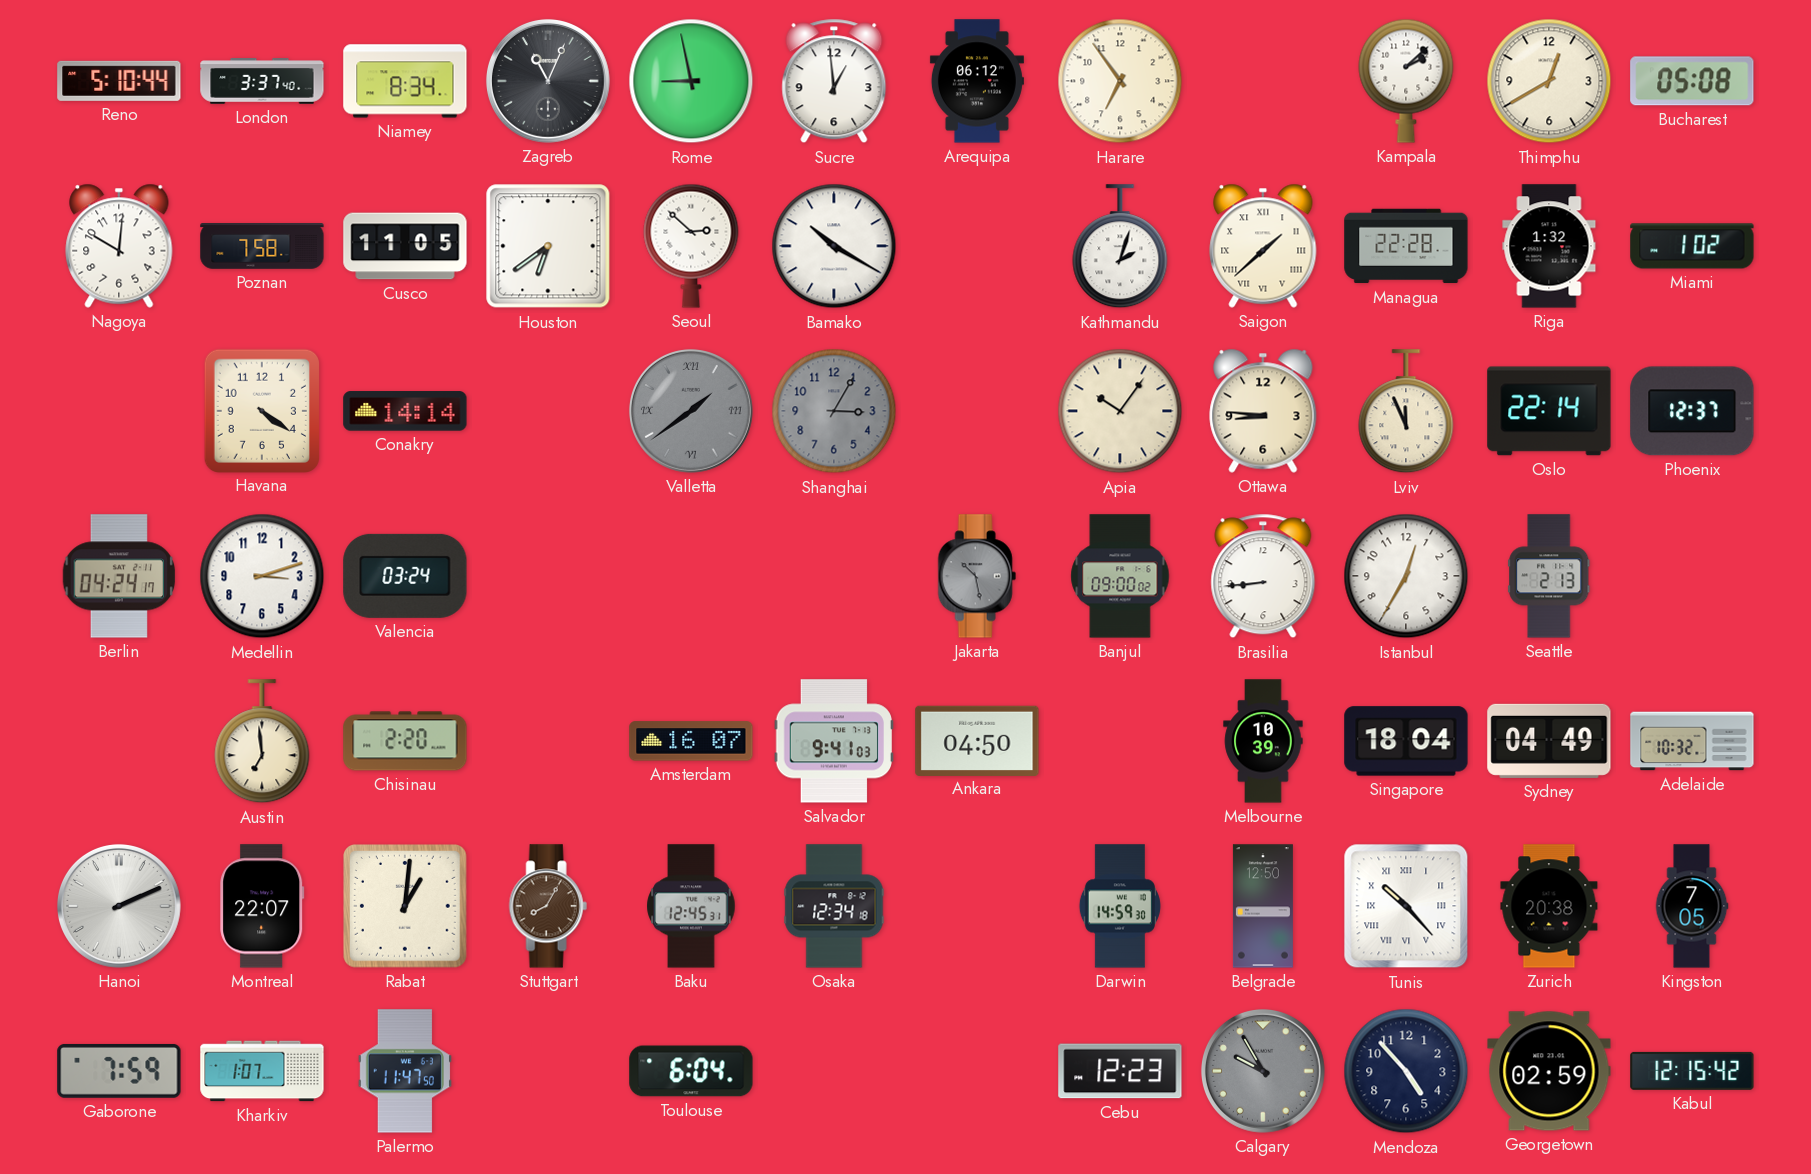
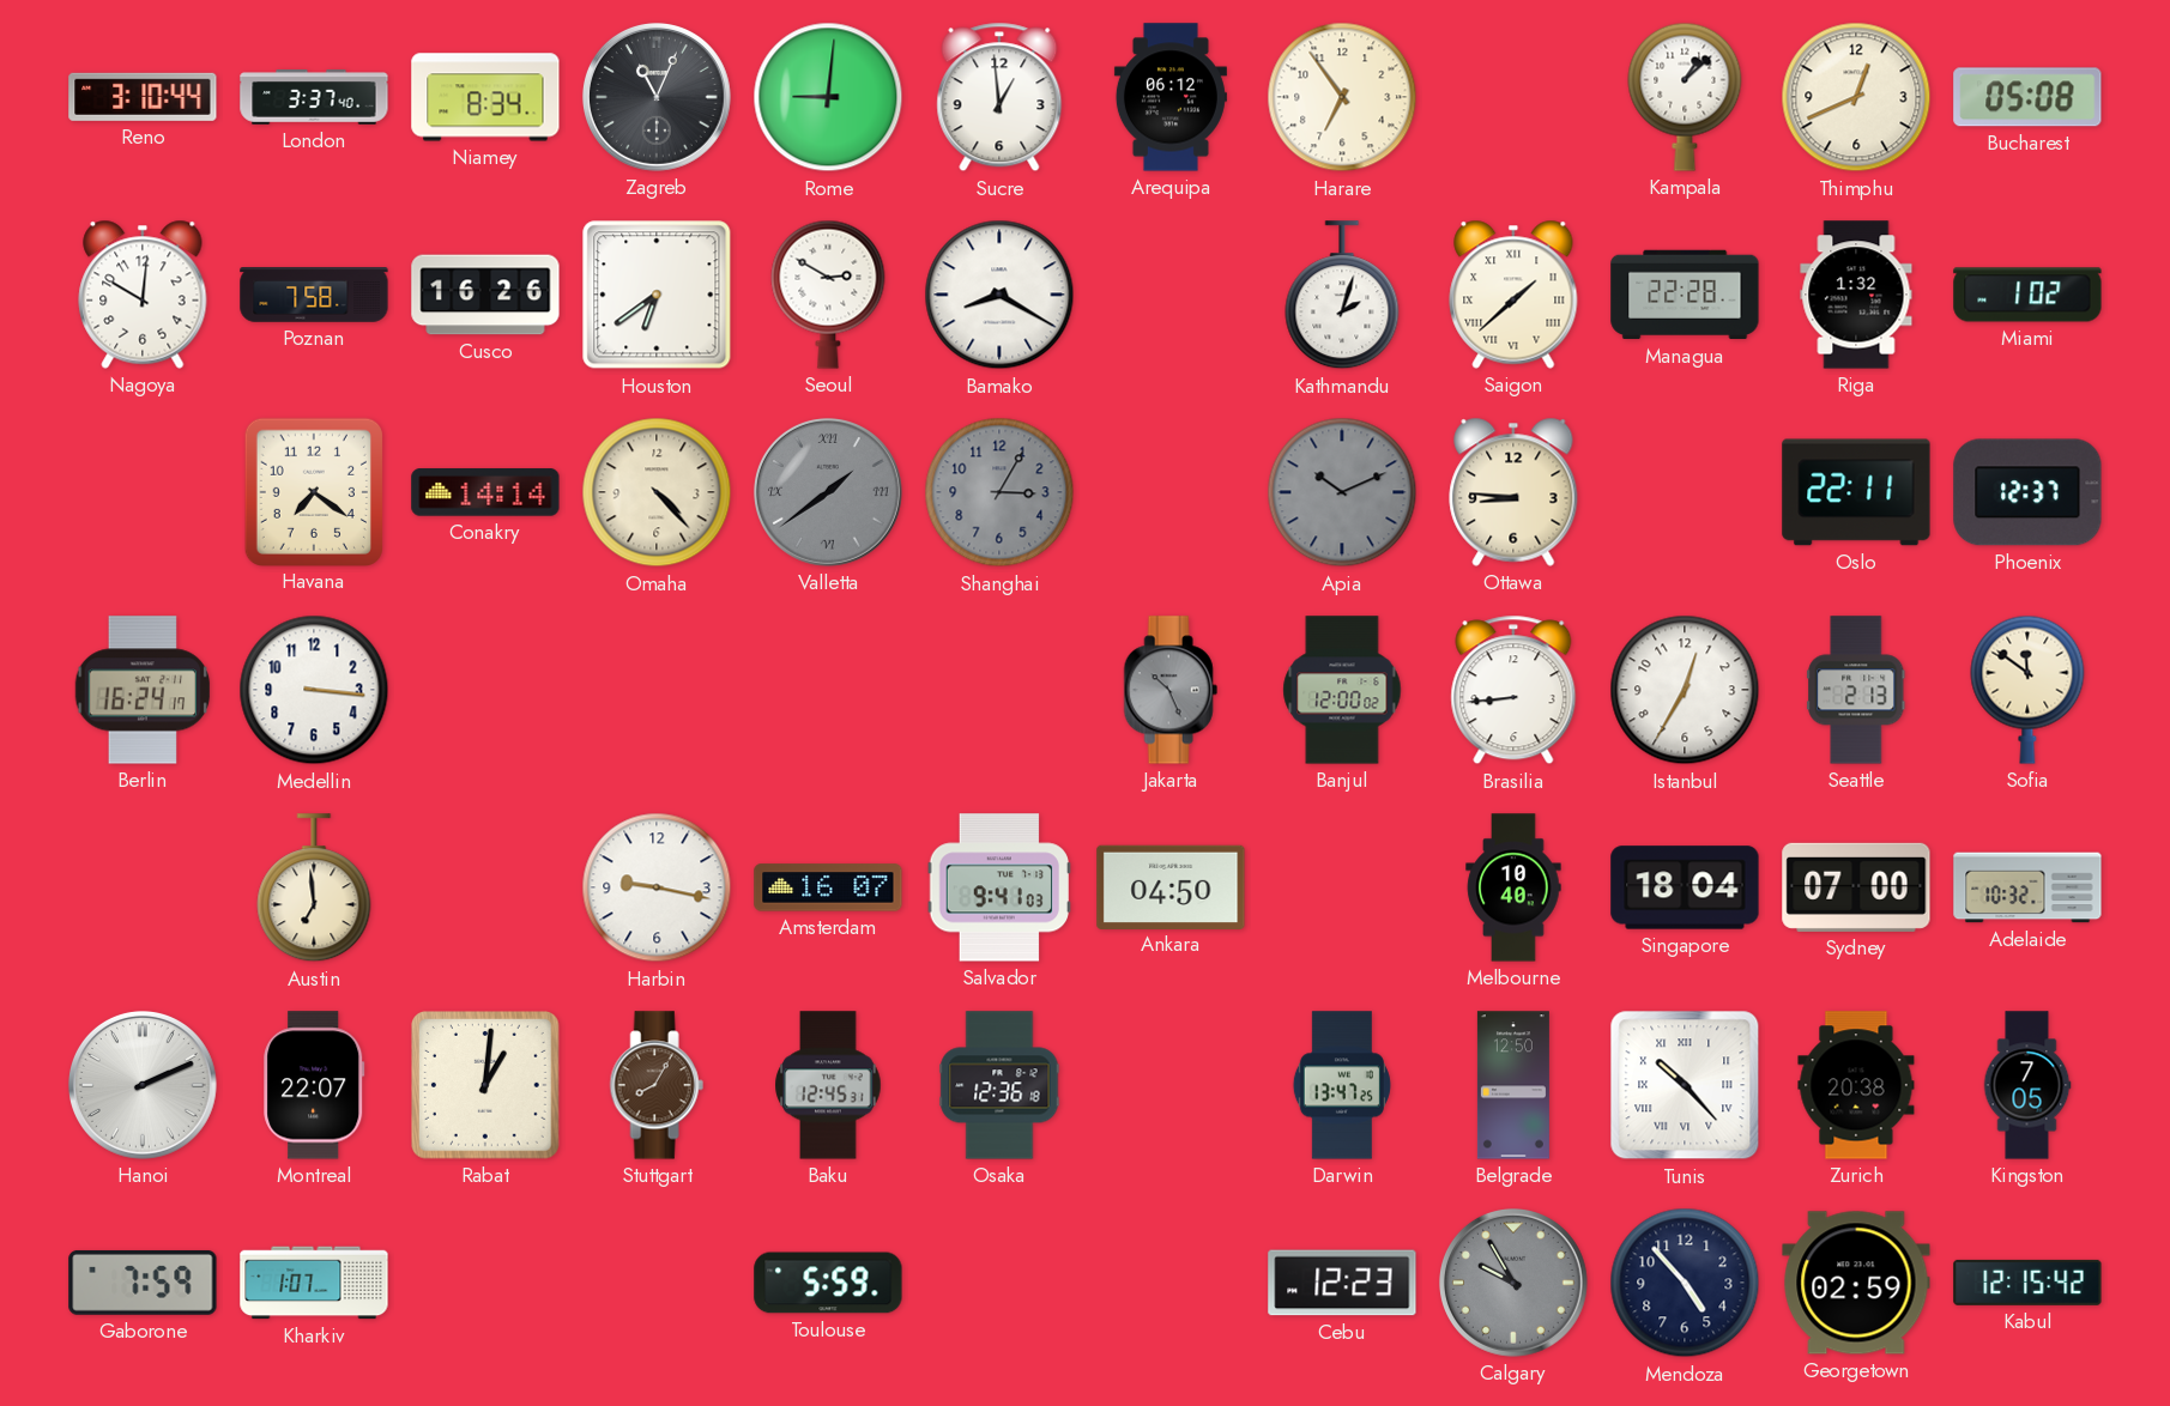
Reno: 5:10 -> 3:10
Rome: 8:58 -> 9:01
Kampala: 2:08 -> 1:08
Thimphu: 12:40 -> 12:41
Cusco: 11:05 -> 16:26
Seoul: 2:52 -> 2:50
Bamako: 10:20 -> 8:20
Havana: 4:21 -> 7:21
Omaha: none -> 4:23
Apia: 10:06 -> 10:11
Apia dial: cream -> grey
Lviv: 11:56 -> none
Oslo: 22:14 -> 22:11
Berlin: 04:24 -> 16:24
Medellin: 3:12 -> 3:16
Valencia: 03:24 -> none
Jakarta: 10:28 -> 10:26
Banjul: 09:00 -> 12:00
Sofia: none -> 11:51
Chisinau: 2:20 -> none
Harbin: none -> 9:17
Melbourne: 10:39 -> 10:40
Sydney: 04:49 -> 07:00
Osaka: 12:34 -> 12:36
Darwin: 14:59 -> 13:47
Palermo: 11:47 -> none
Toulouse: 6:04 -> 5:59
